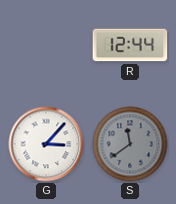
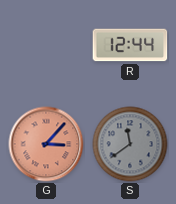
G dial: white -> salmon
